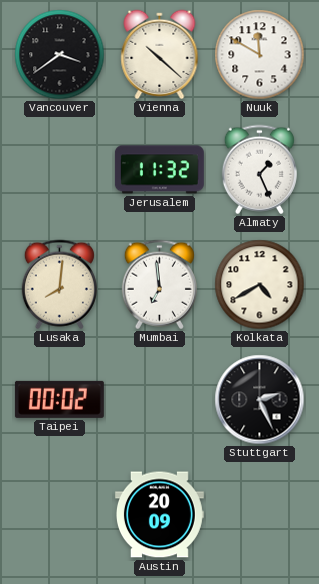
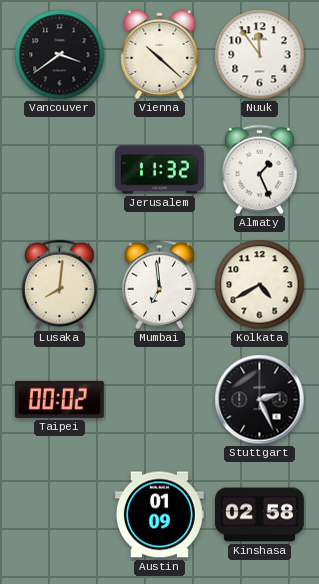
Nuuk: 11:50 -> 11:54
Austin: 20:09 -> 01:09
Kinshasa: none -> 02:58
